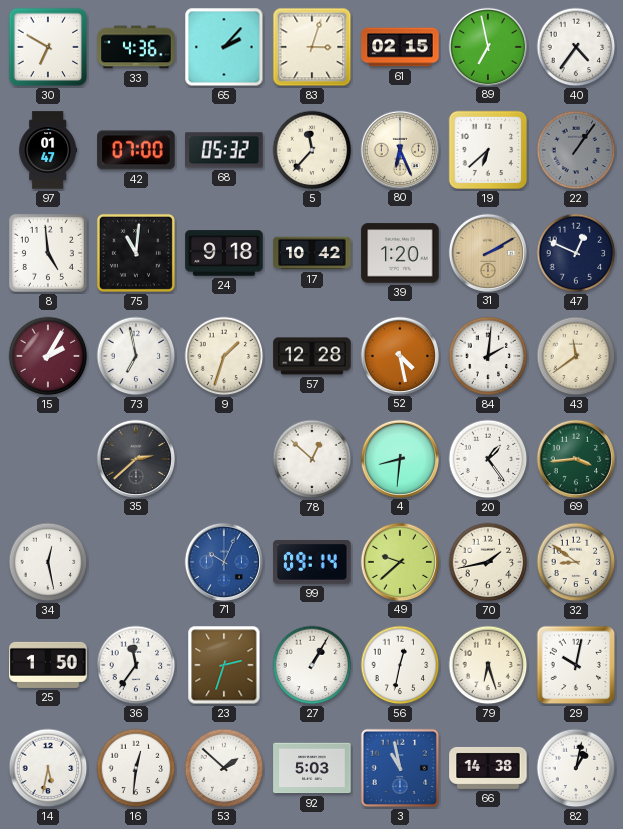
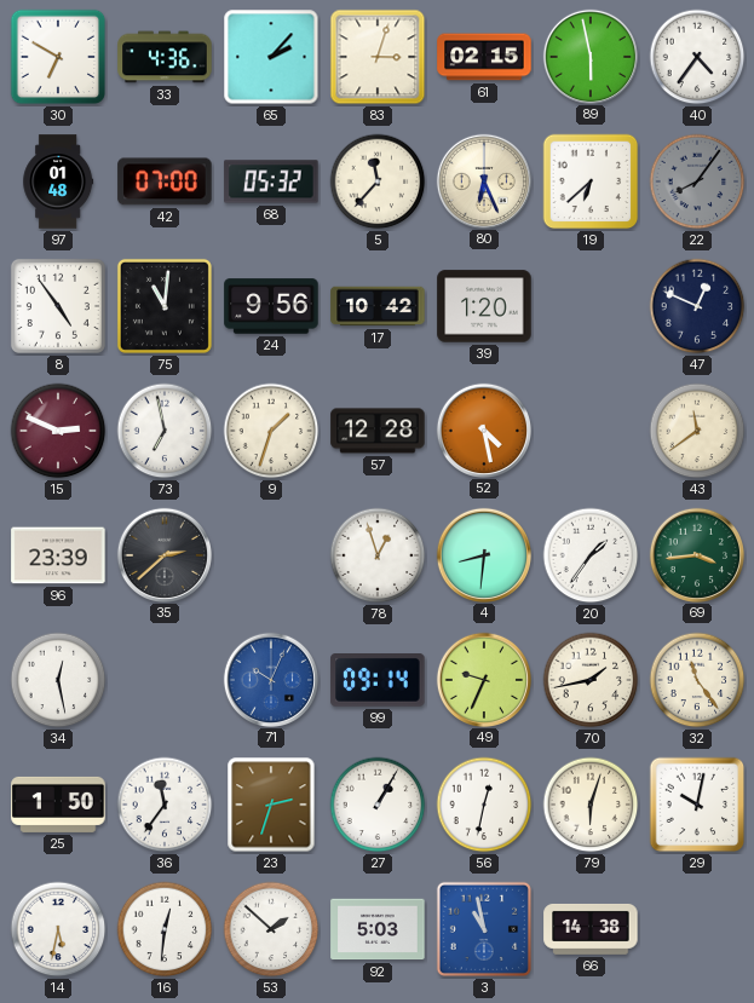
89: 6:58 -> 5:58
97: 01:47 -> 01:48
22: 1:06 -> 8:06
8: 4:59 -> 4:54
24: 9:18 -> 9:56
31: 2:10 -> none
15: 2:05 -> 2:49
84: 2:01 -> none
96: none -> 23:39
78: 12:52 -> 12:57
20: 1:24 -> 1:36
49: 9:38 -> 9:34
32: 8:51 -> 11:24
79: 6:27 -> 6:03
82: 1:02 -> none
